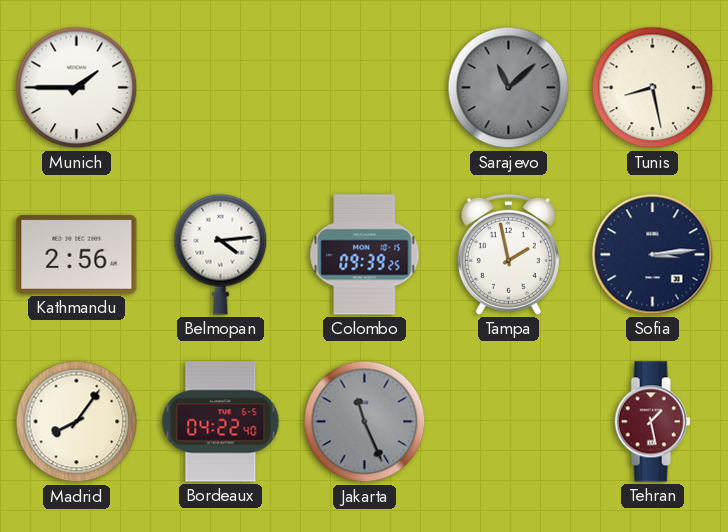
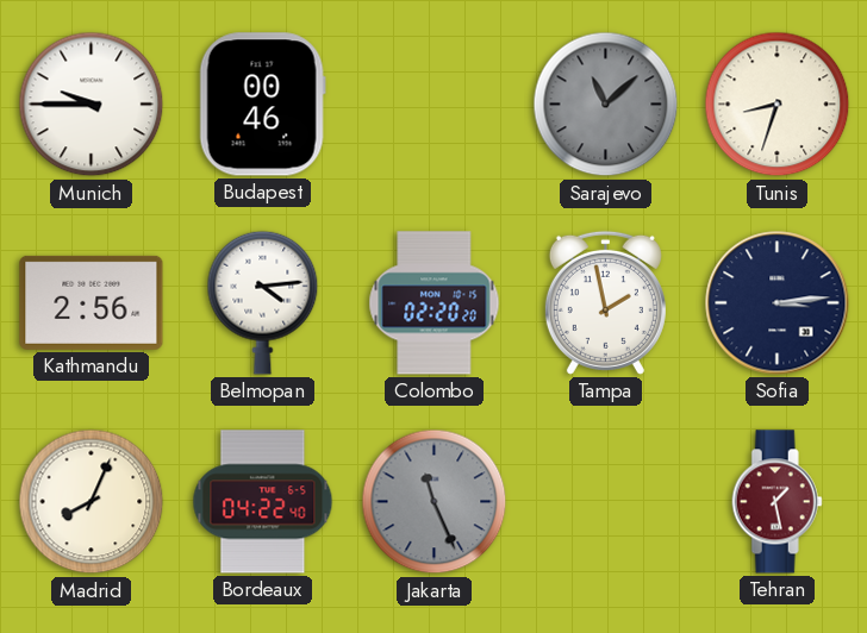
Munich: 1:45 -> 9:45
Budapest: none -> 00:46
Tunis: 8:28 -> 8:33
Colombo: 09:39 -> 02:20
Madrid: 8:06 -> 8:04
